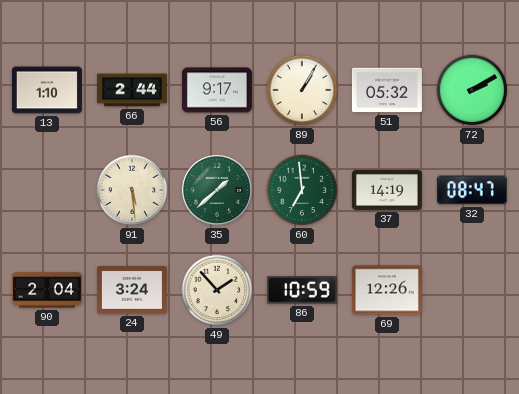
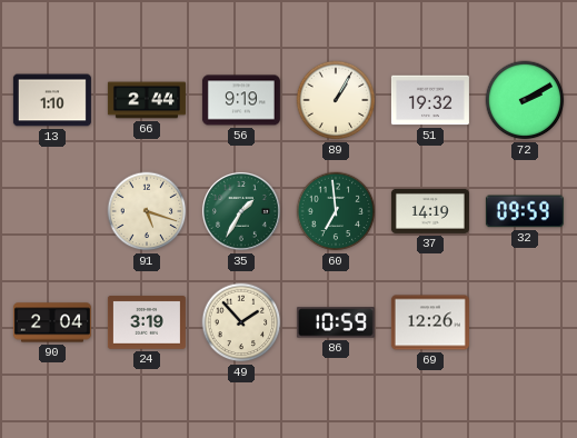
56: 9:17 -> 9:19
51: 05:32 -> 19:32
91: 5:29 -> 5:18
35: 1:38 -> 1:35
32: 08:47 -> 09:59
24: 3:24 -> 3:19
